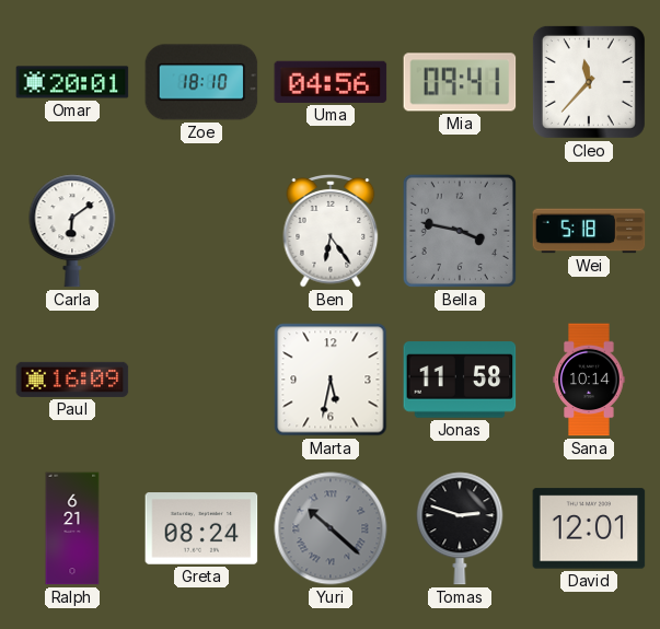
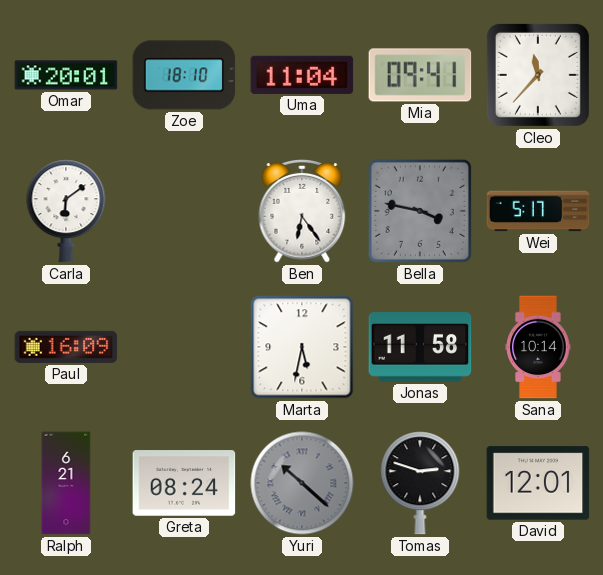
Uma: 04:56 -> 11:04
Wei: 5:18 -> 5:17
